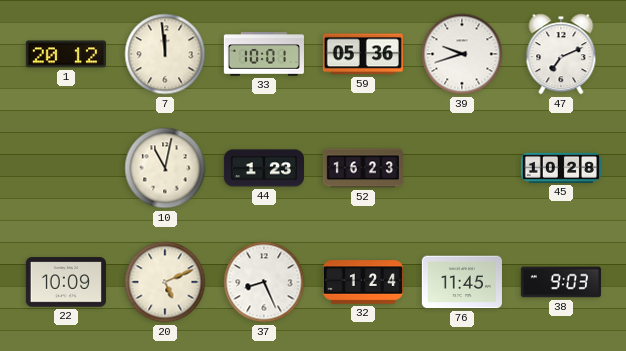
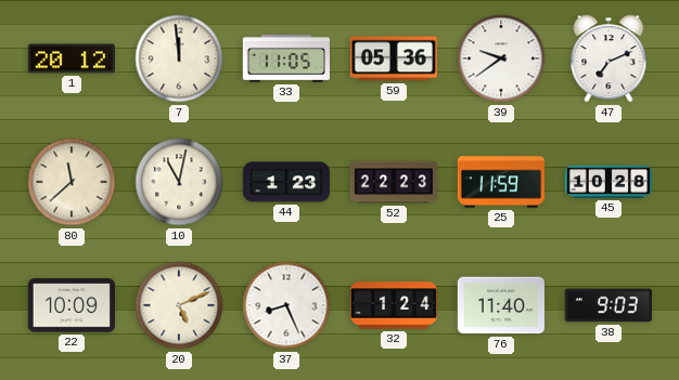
33: 10:01 -> 11:05
39: 9:42 -> 9:39
80: none -> 11:38
52: 16:23 -> 22:23
25: none -> 11:59
76: 11:45 -> 11:40
